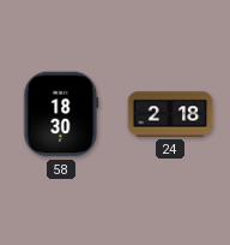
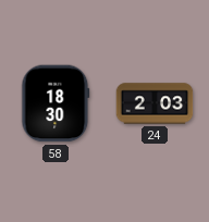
24: 2:18 -> 2:03
